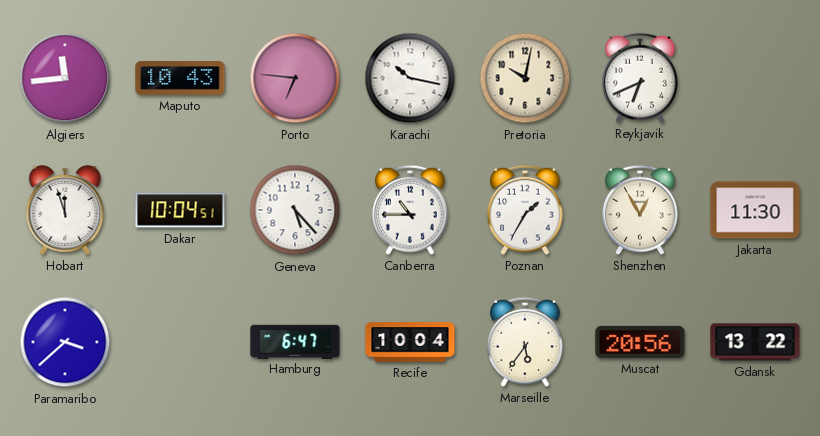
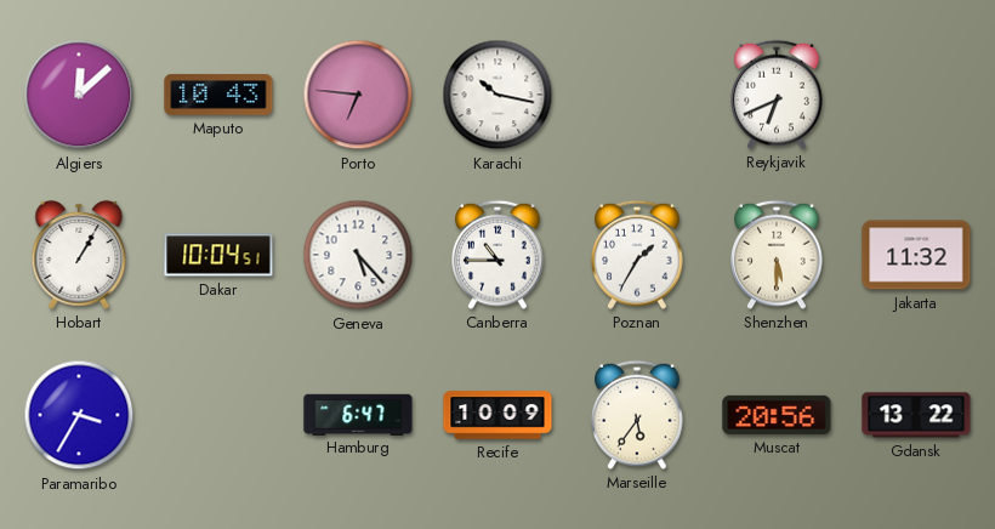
Algiers: 11:44 -> 12:08
Pretoria: 10:02 -> none
Hobart: 11:57 -> 1:05
Shenzhen: 12:55 -> 5:30
Jakarta: 11:30 -> 11:32
Paramaribo: 3:38 -> 3:35
Recife: 10:04 -> 10:09
